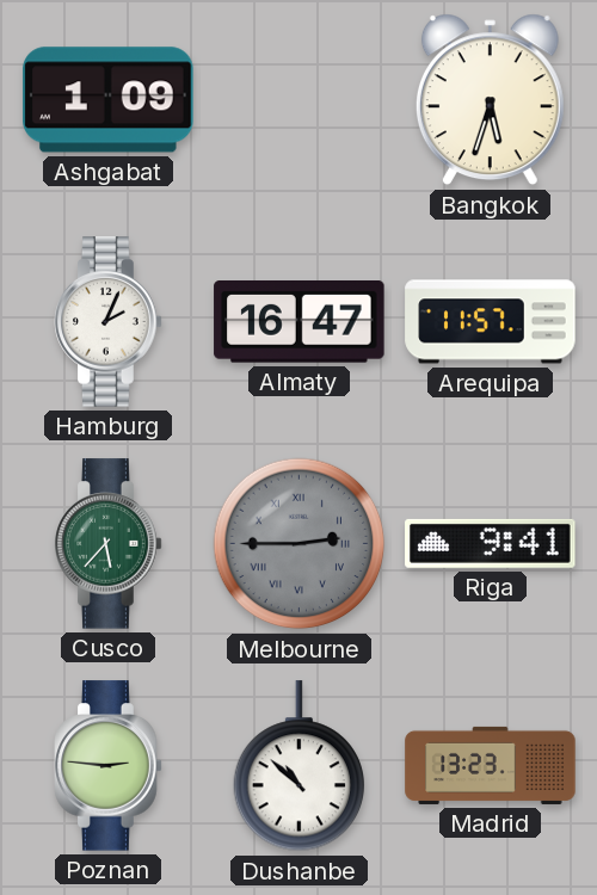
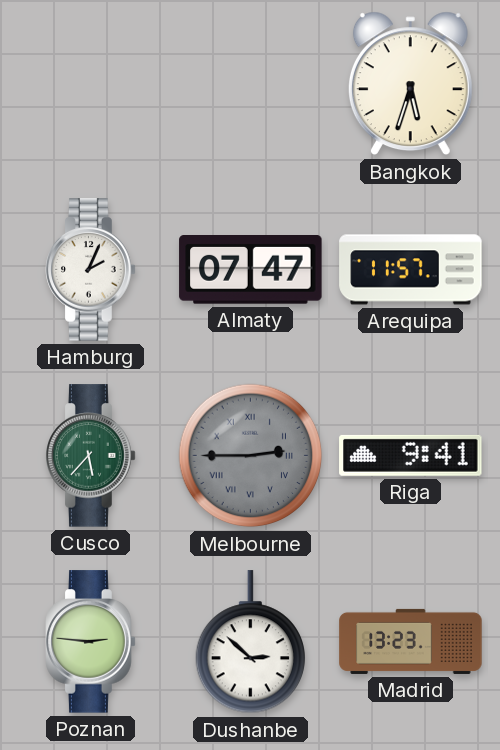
Ashgabat: 1:09 -> none
Almaty: 16:47 -> 07:47
Dushanbe: 10:52 -> 2:52
